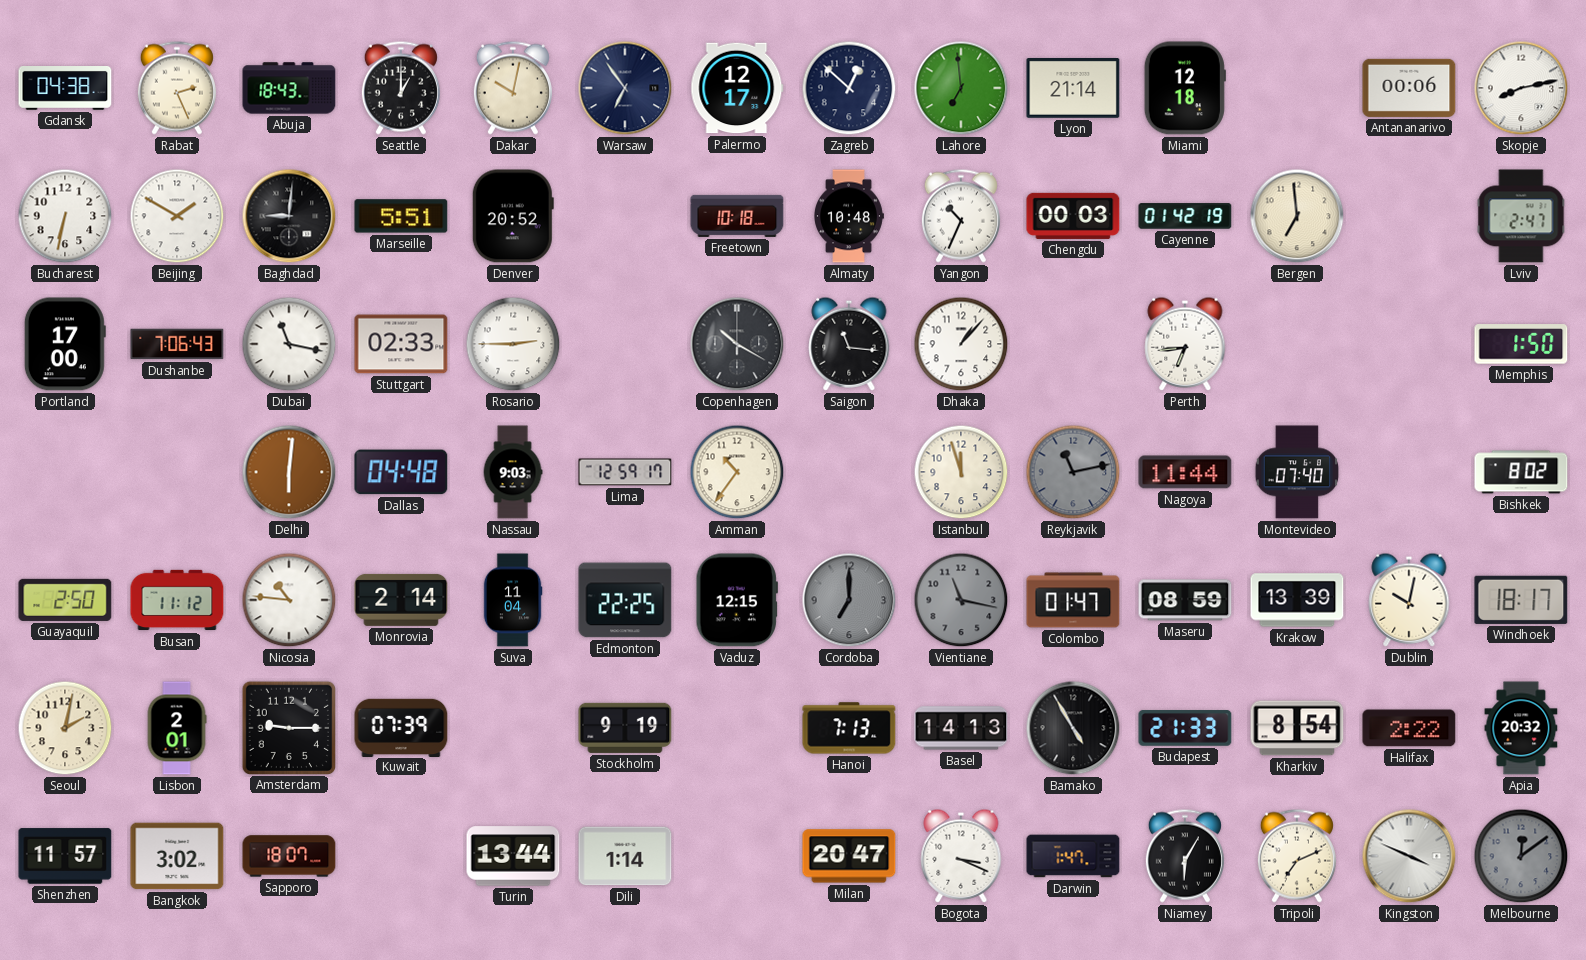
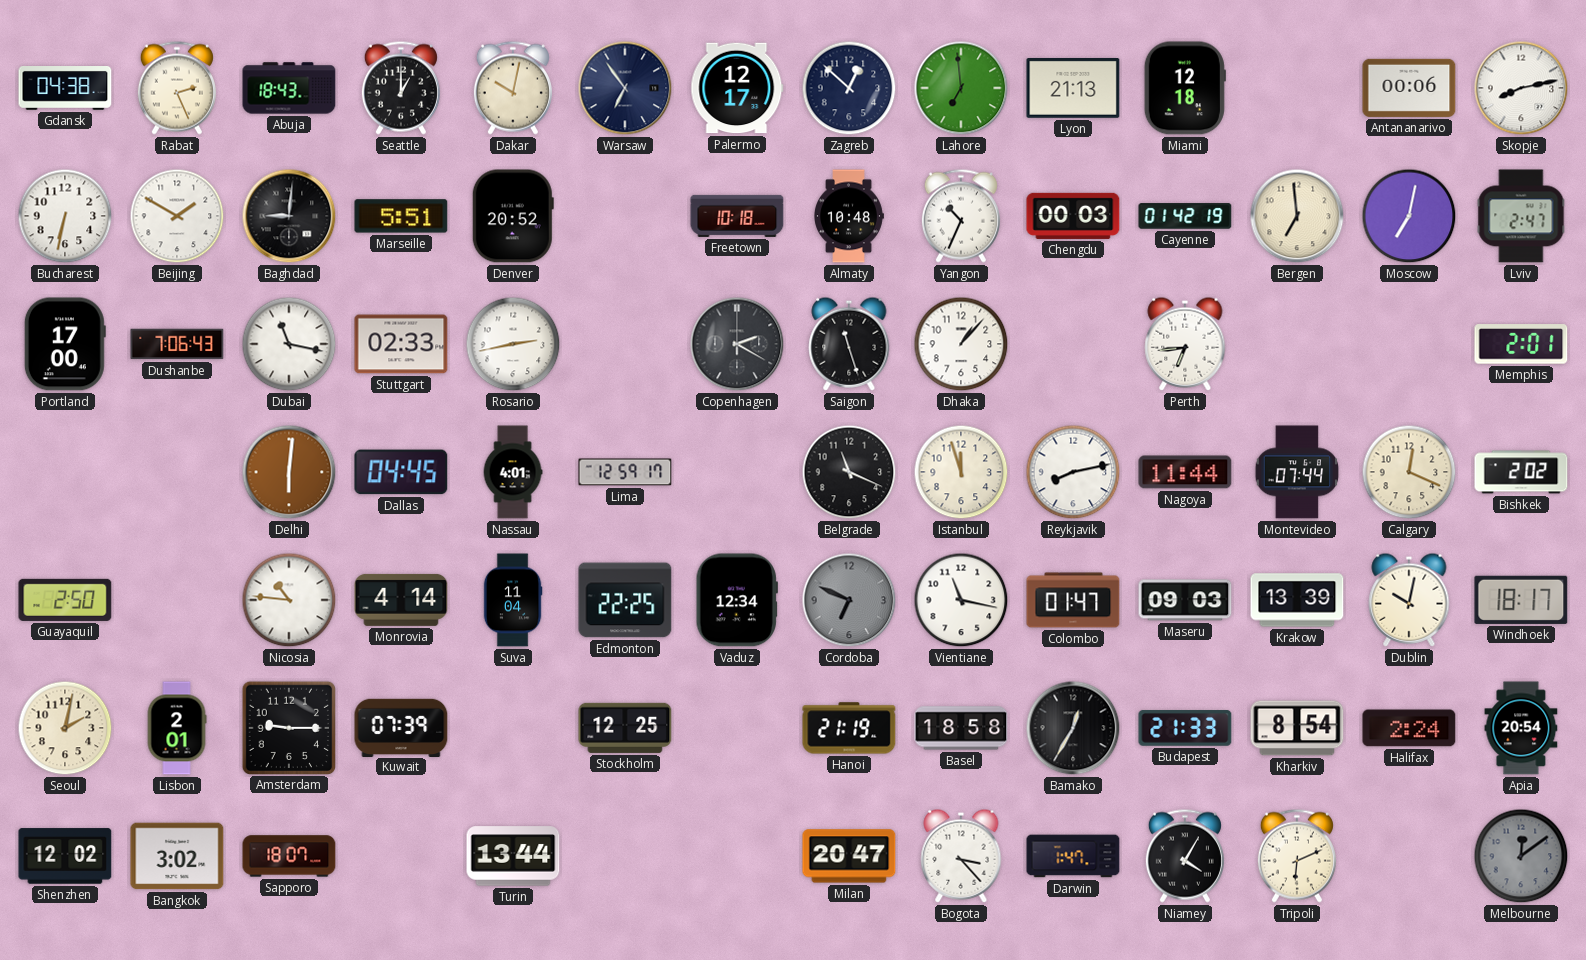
Lyon: 21:14 -> 21:13
Moscow: none -> 7:02
Rosario: 2:45 -> 2:43
Copenhagen: 10:20 -> 2:20
Saigon: 11:16 -> 11:27
Memphis: 1:50 -> 2:01
Dallas: 04:48 -> 04:45
Nassau: 9:03 -> 4:01
Amman: 10:36 -> none
Belgrade: none -> 11:19
Reykjavik: 11:13 -> 8:13
Reykjavik dial: grey -> white
Montevideo: 07:40 -> 07:44
Calgary: none -> 12:19
Bishkek: 8:02 -> 2:02
Busan: 11:12 -> none
Monrovia: 2:14 -> 4:14
Vaduz: 12:15 -> 12:34
Cordoba: 7:00 -> 6:49
Vientiane dial: grey -> white
Maseru: 08:59 -> 09:03
Stockholm: 9:19 -> 12:25
Hanoi: 7:13 -> 21:19
Basel: 14:13 -> 18:58
Bamako: 4:55 -> 12:35
Halifax: 2:22 -> 2:24
Apia: 20:32 -> 20:54
Shenzhen: 11:57 -> 12:02
Dili: 1:14 -> none
Bogota: 3:19 -> 3:23
Niamey: 6:05 -> 4:05
Tripoli: 7:11 -> 6:11
Kingston: 3:49 -> none
